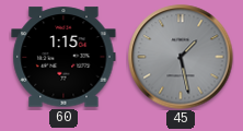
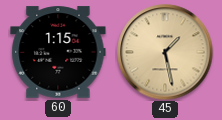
45 dial: grey -> champagne
